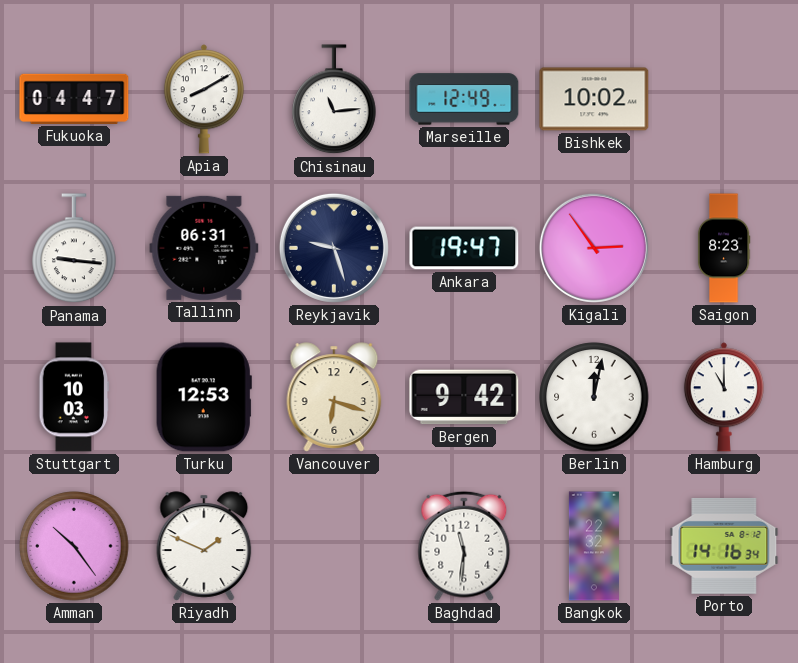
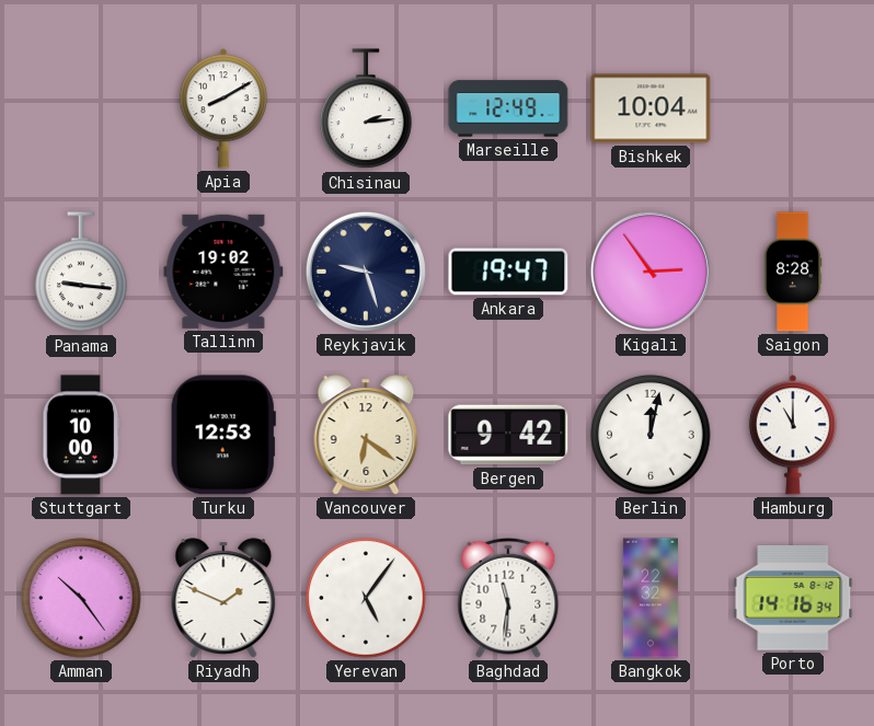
Fukuoka: 04:47 -> none
Chisinau: 11:14 -> 2:14
Bishkek: 10:02 -> 10:04
Tallinn: 06:31 -> 19:02
Saigon: 8:23 -> 8:28
Stuttgart: 10:03 -> 10:00
Vancouver: 6:18 -> 6:21
Yerevan: none -> 5:06
